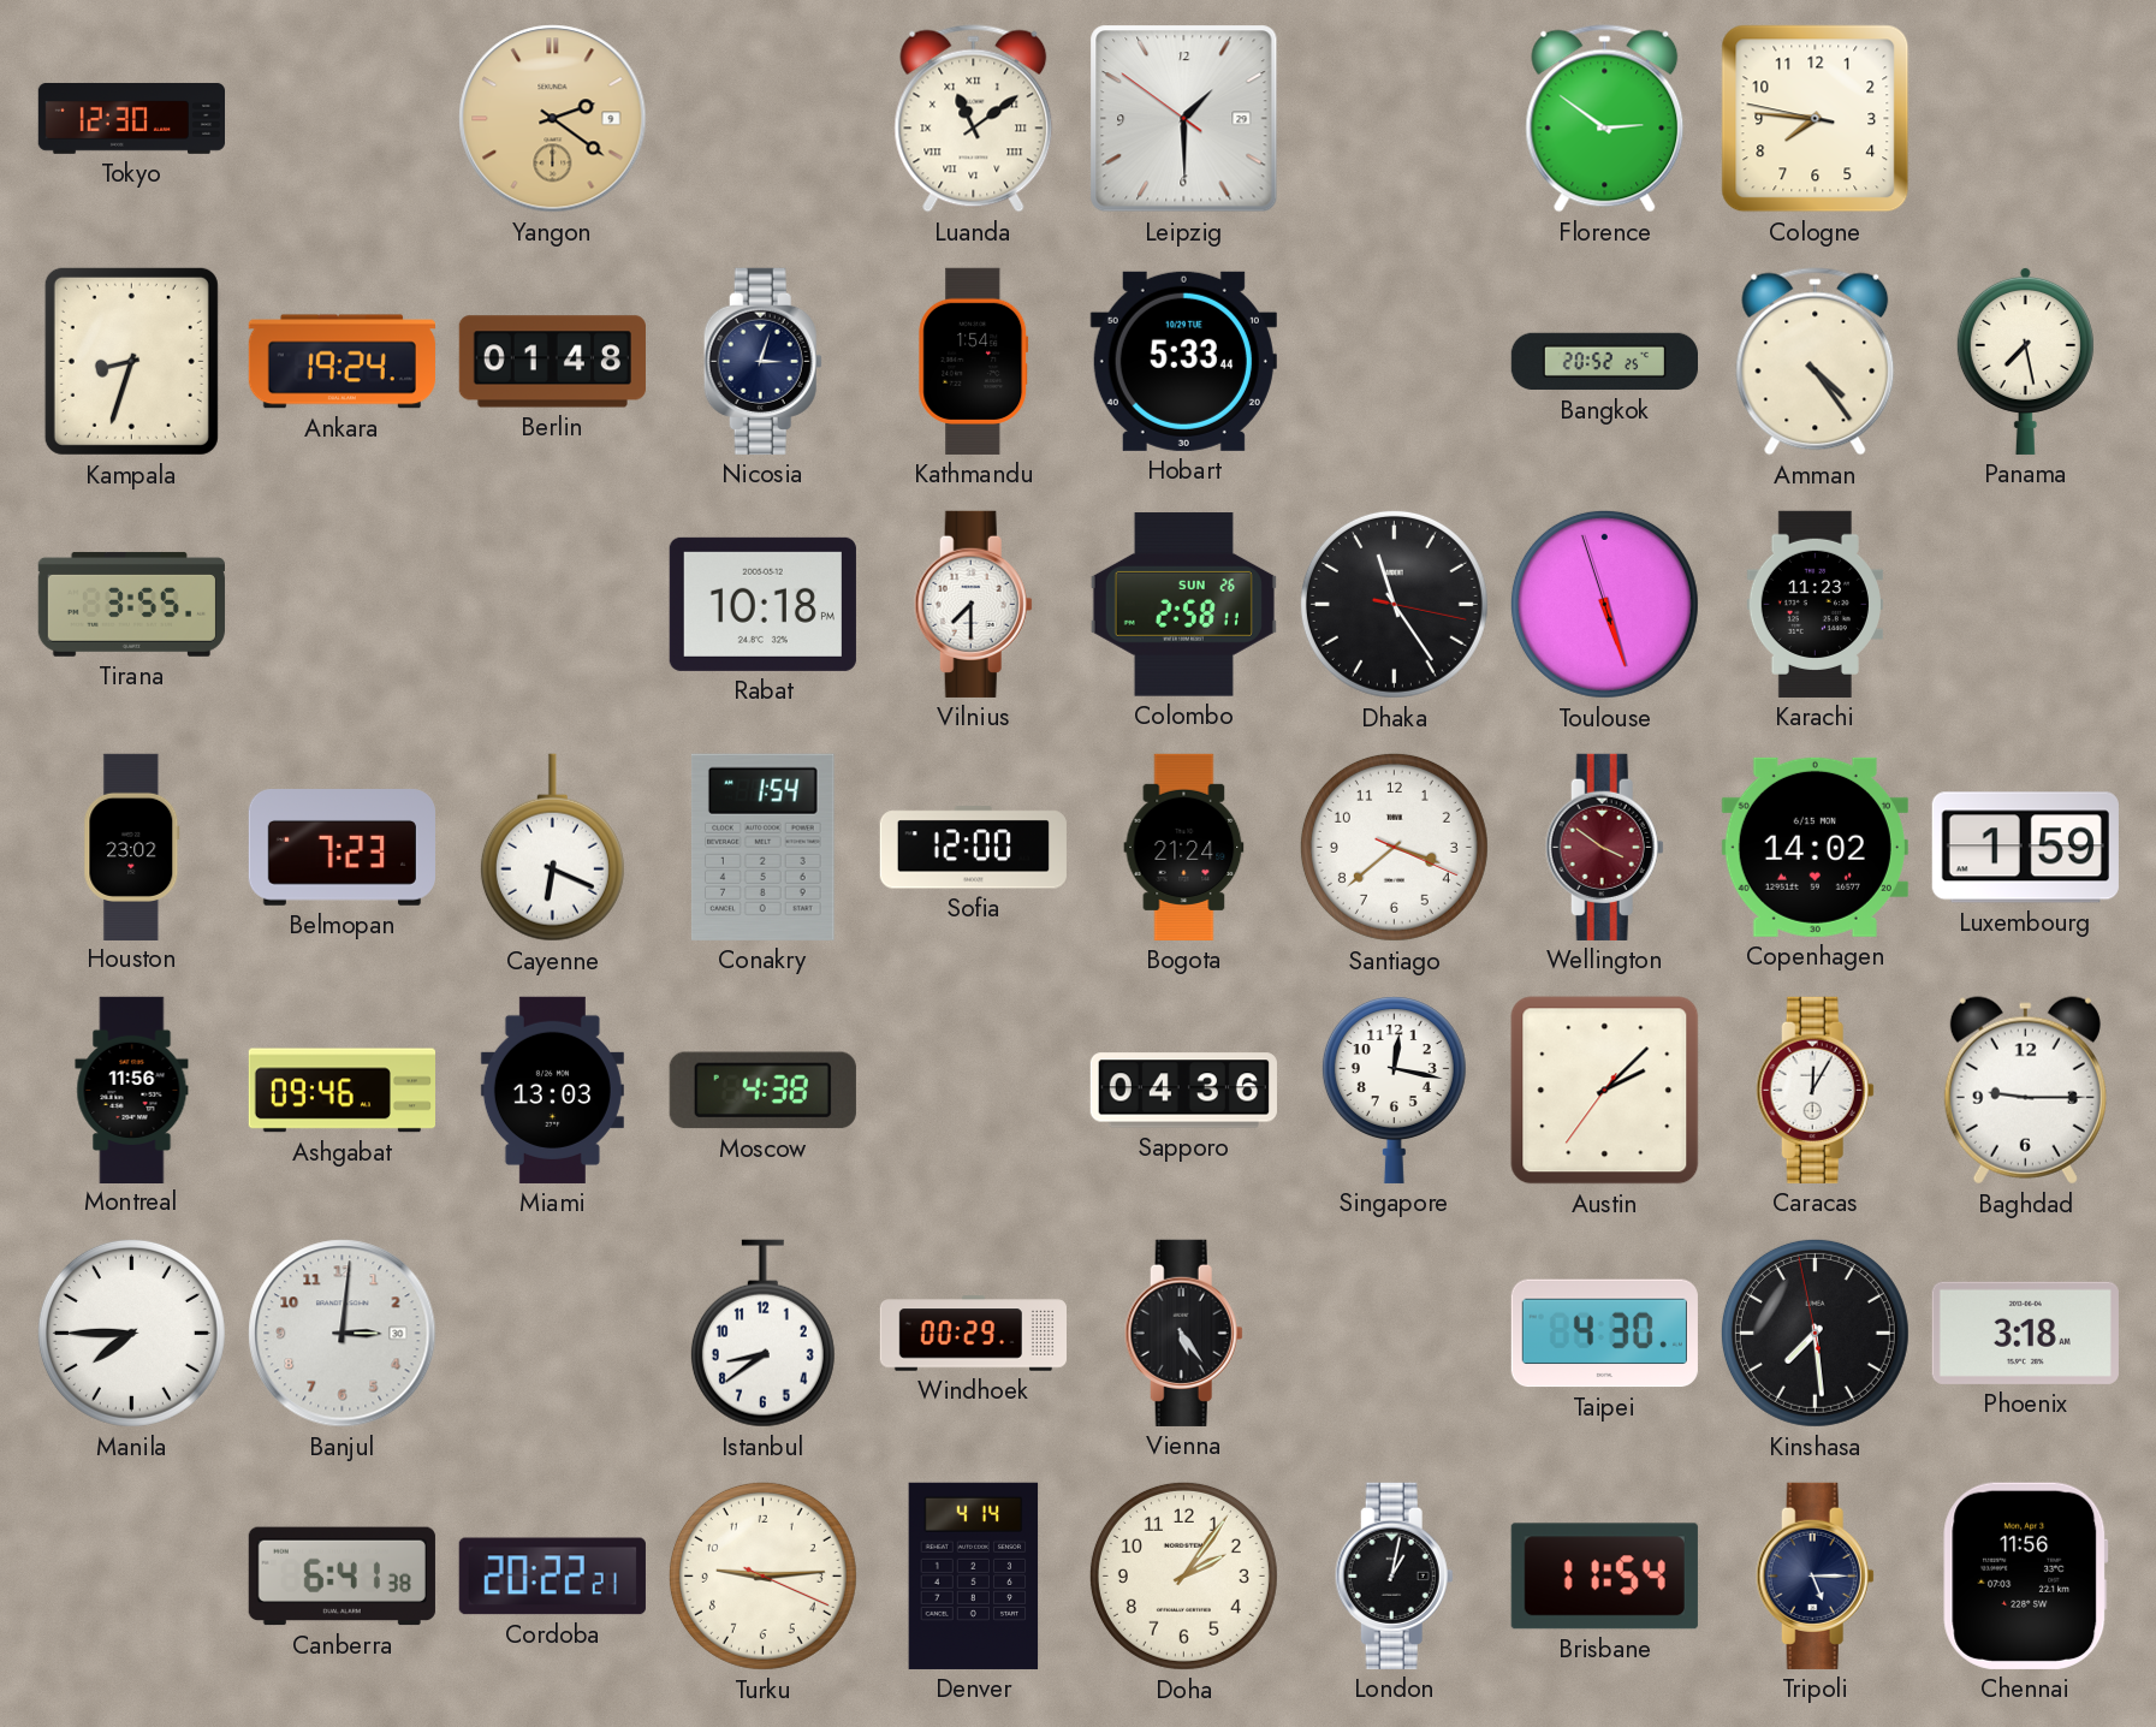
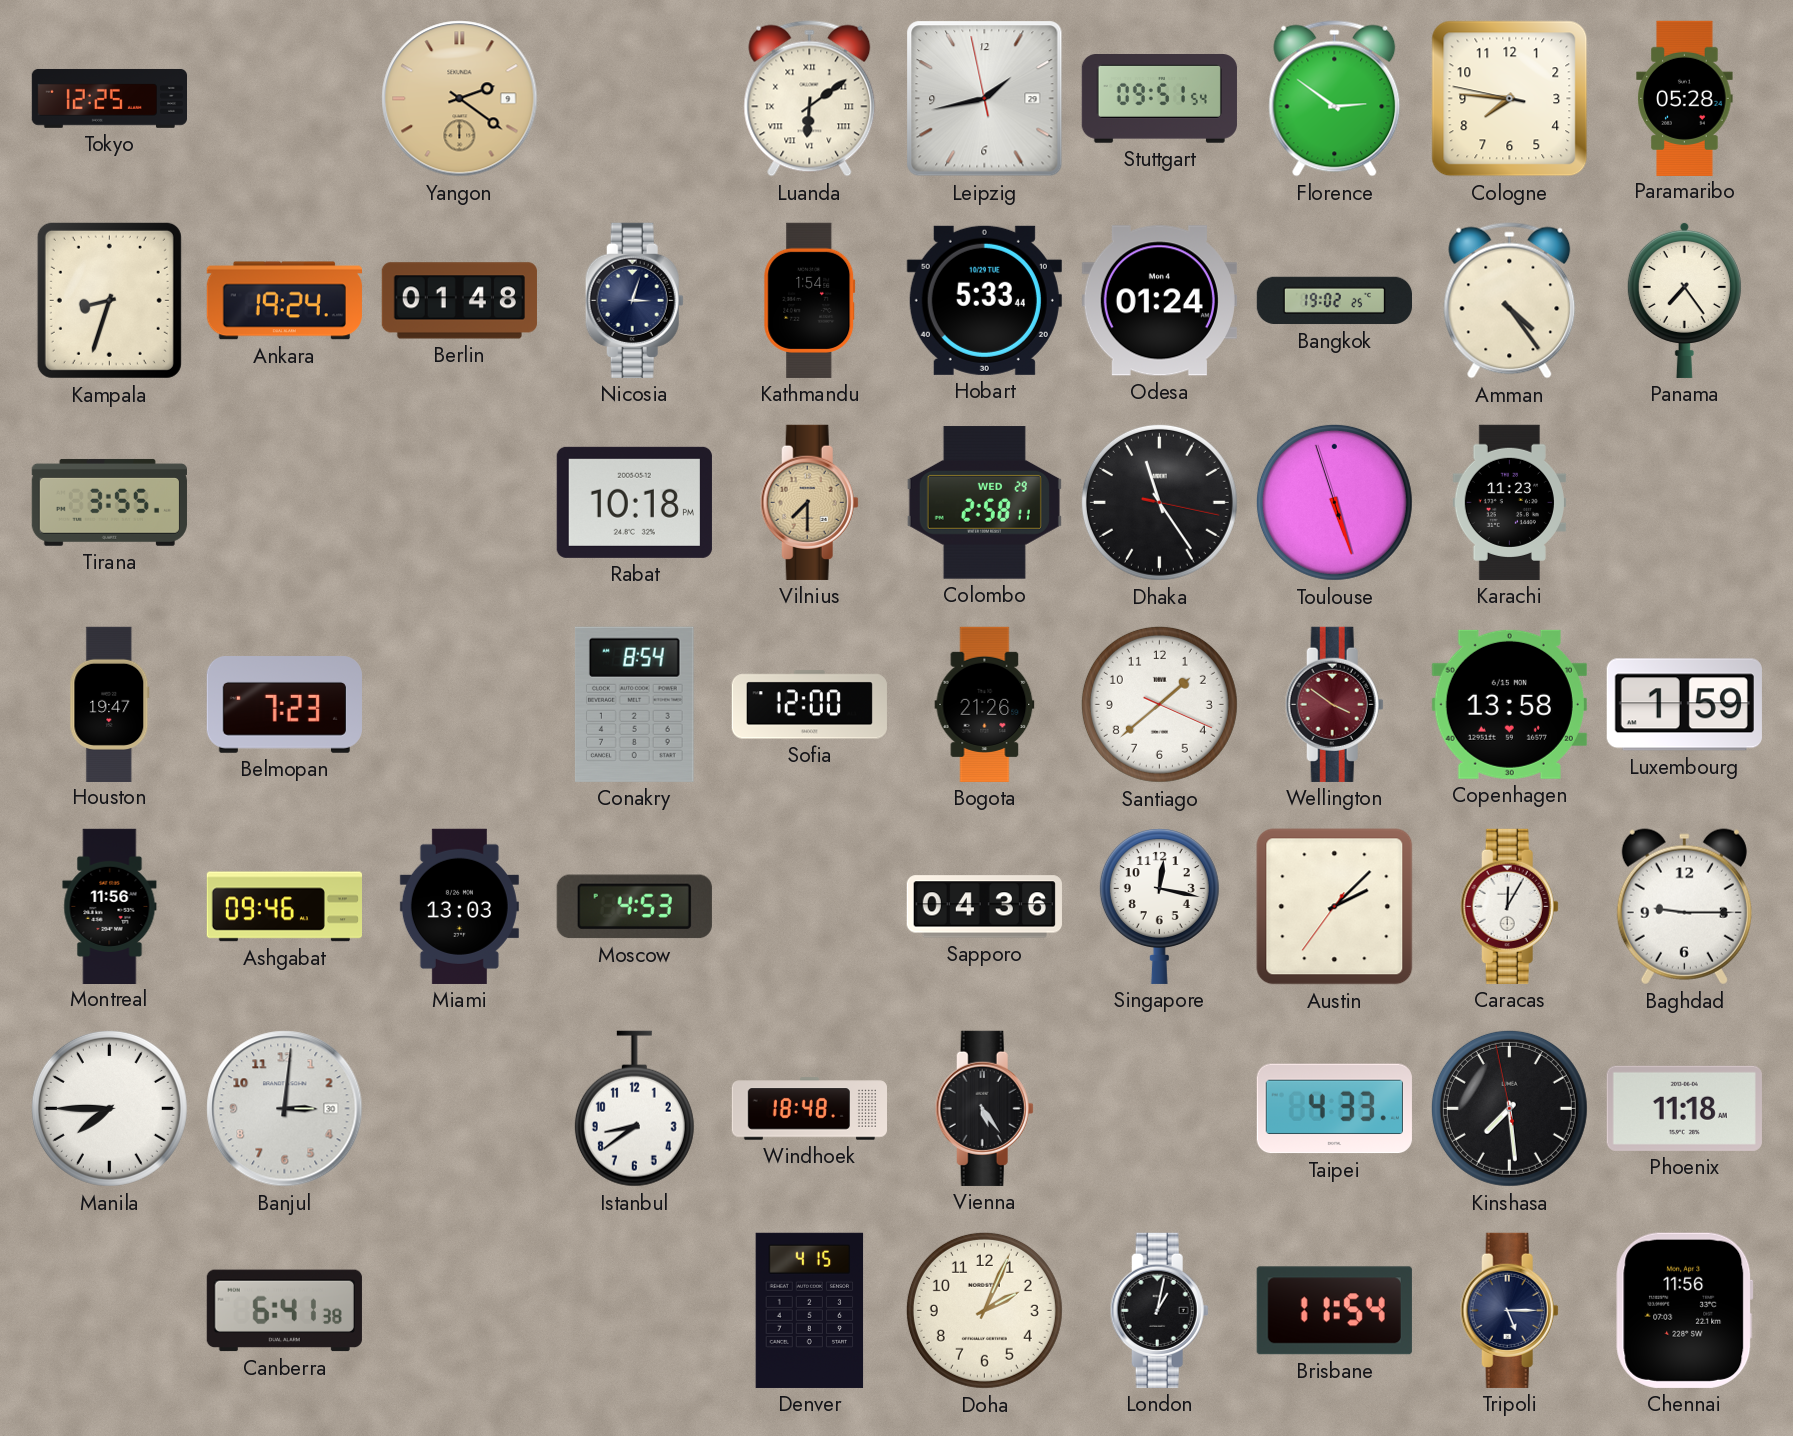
Tokyo: 12:30 -> 12:25
Luanda: 11:09 -> 6:09
Leipzig: 1:29 -> 1:42
Stuttgart: none -> 09:51
Paramaribo: none -> 05:28
Odesa: none -> 01:24
Bangkok: 20:52 -> 19:02
Panama: 7:28 -> 7:24
Vilnius dial: white -> champagne
Colombo date: SUN 26 -> WED 29
Houston: 23:02 -> 19:47
Cayenne: 6:19 -> none
Conakry: 1:54 -> 8:54
Bogota: 21:24 -> 21:26
Santiago: 3:38 -> 1:38
Copenhagen: 14:02 -> 13:58
Moscow: 4:38 -> 4:53
Windhoek: 00:29 -> 18:48
Taipei: 4:30 -> 4:33
Phoenix: 3:18 -> 11:18
Cordoba: 20:22 -> none
Turku: 9:14 -> none
Denver: 4:14 -> 4:15
Doha: 2:06 -> 2:04
